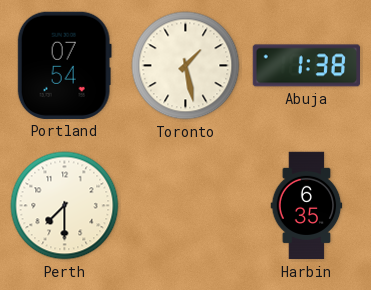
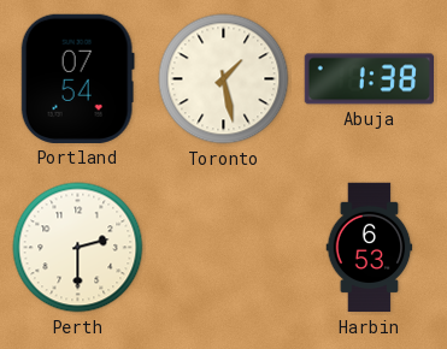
Perth: 7:30 -> 2:30
Harbin: 6:35 -> 6:53
